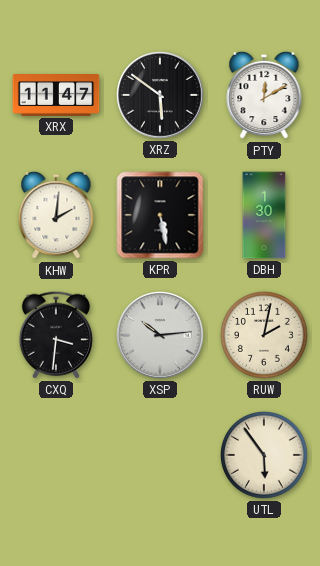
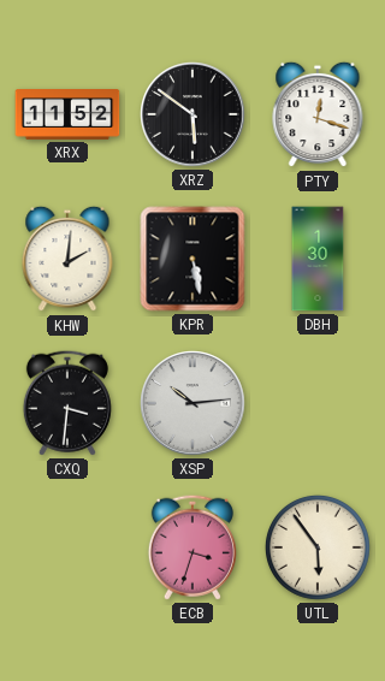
XRX: 11:47 -> 11:52
PTY: 12:10 -> 12:18
RUW: 2:02 -> none
ECB: none -> 3:33
